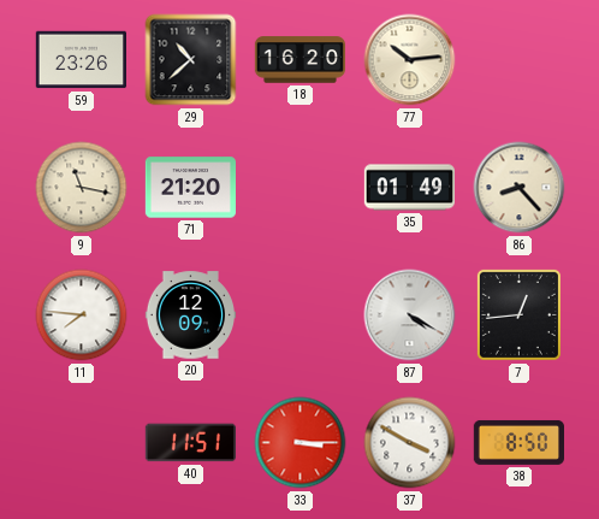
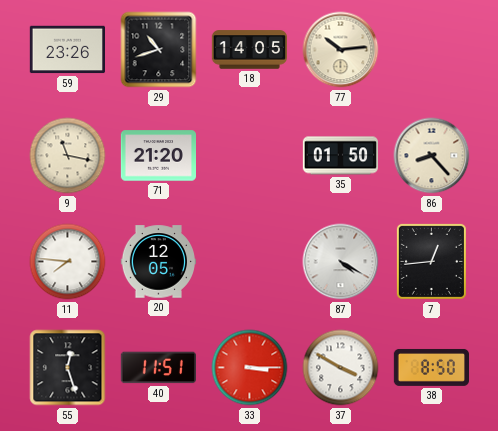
29: 10:38 -> 10:42
18: 16:20 -> 14:05
35: 01:49 -> 01:50
20: 12:09 -> 12:05
55: none -> 12:27
